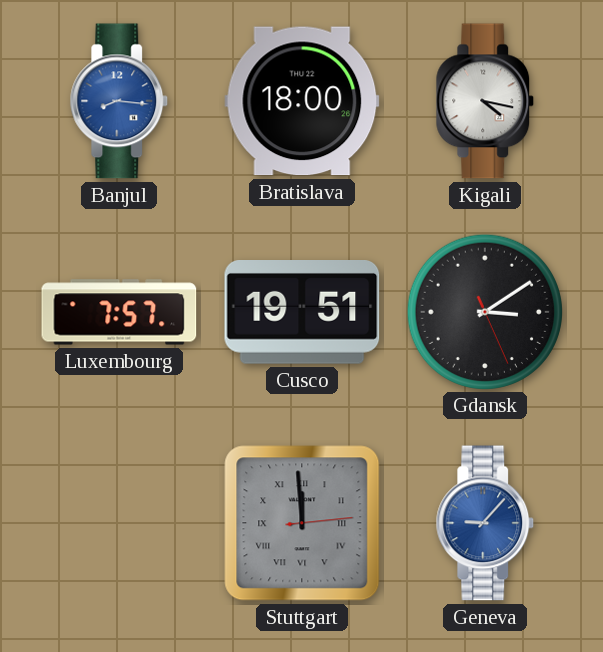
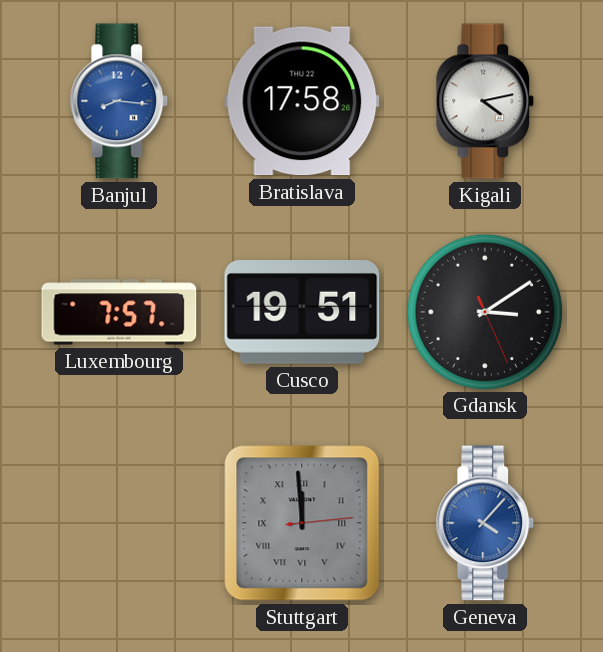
Bratislava: 18:00 -> 17:58
Kigali: 4:17 -> 4:13
Geneva: 9:07 -> 4:07
